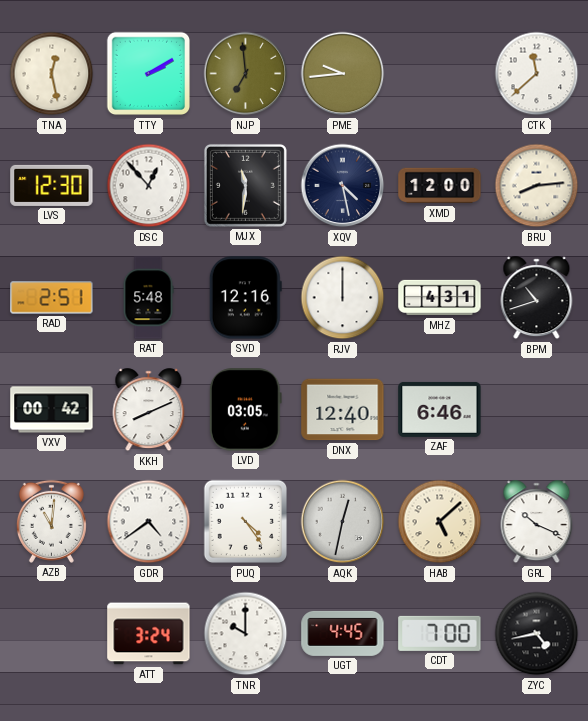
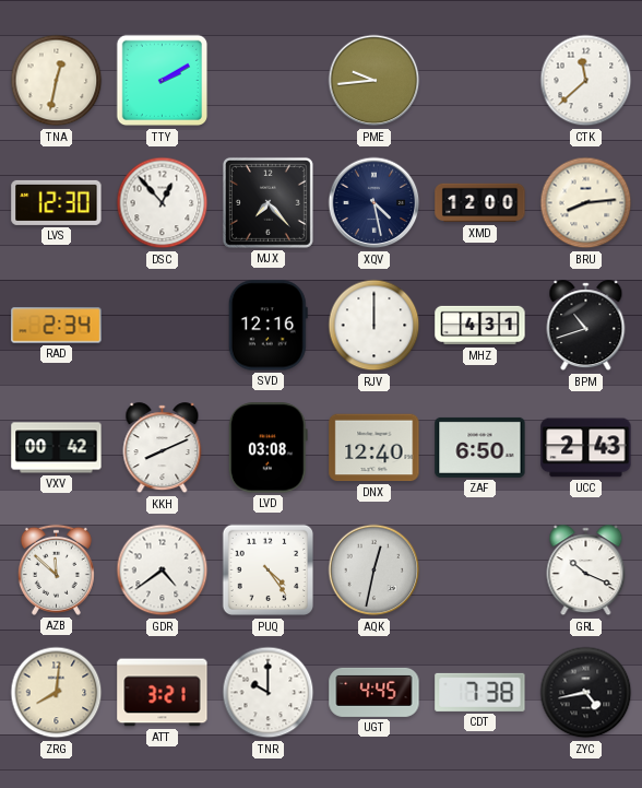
TNA: 12:28 -> 12:32
NJP: 6:59 -> none
MJX: 11:31 -> 7:23
RAD: 2:51 -> 2:34
RAT: 5:48 -> none
LVD: 03:05 -> 03:08
ZAF: 6:46 -> 6:50
UCC: none -> 2:43
AZB: 11:01 -> 11:52
HAB: 5:08 -> none
ZRG: none -> 8:01
ATT: 3:24 -> 3:21
CDT: 7:00 -> 7:38
